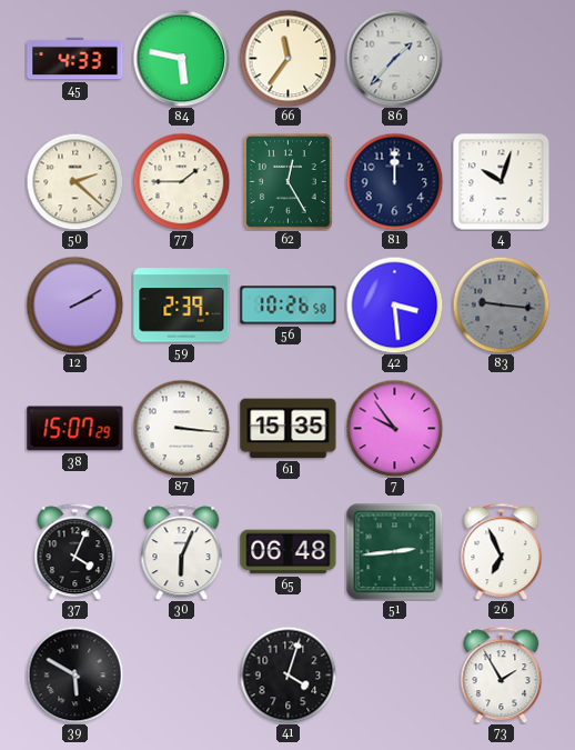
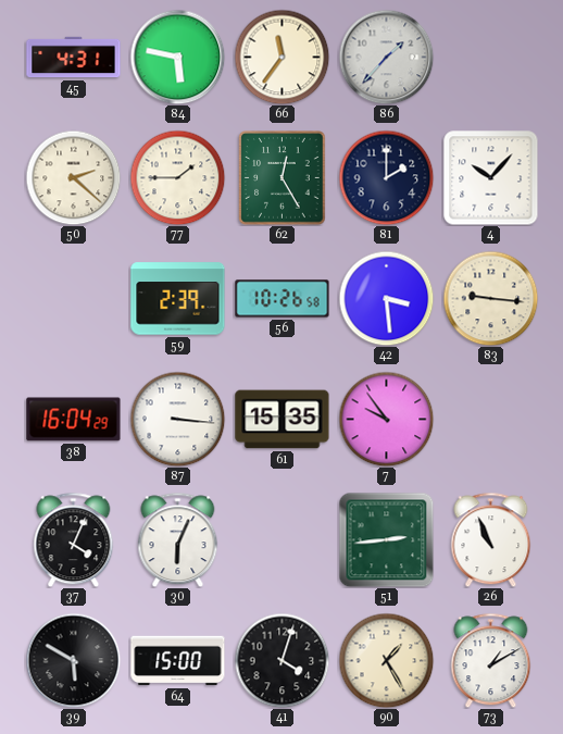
45: 4:33 -> 4:31
81: 12:00 -> 2:00
4: 10:03 -> 10:07
12: 2:10 -> none
83 dial: grey -> cream
38: 15:07 -> 16:04
65: 06:48 -> none
26: 6:56 -> 10:56
64: none -> 15:00
90: none -> 1:25
73: 1:55 -> 1:10
